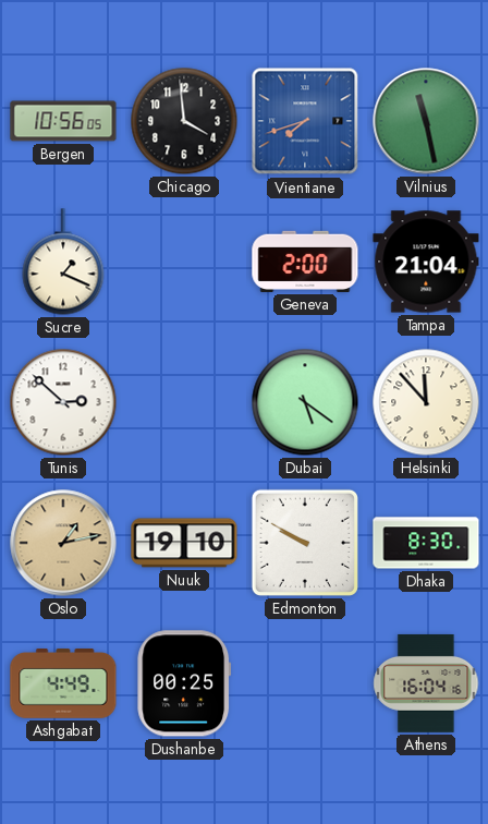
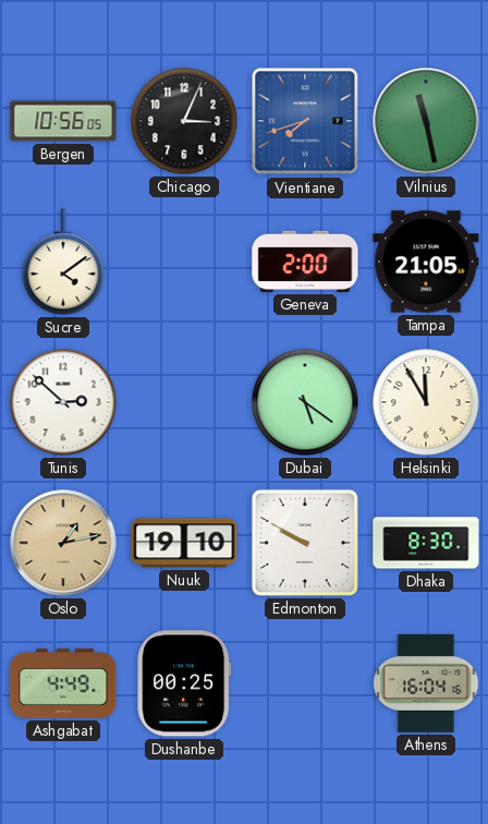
Chicago: 3:59 -> 3:04
Sucre: 1:19 -> 4:09
Tampa: 21:04 -> 21:05
Helsinki: 11:53 -> 11:55
